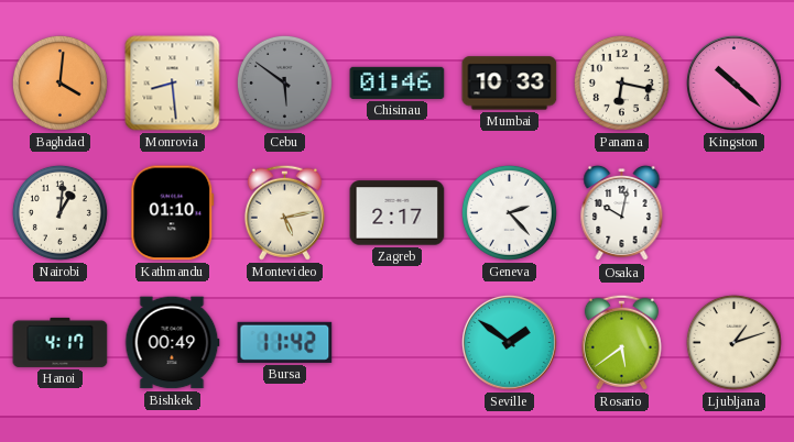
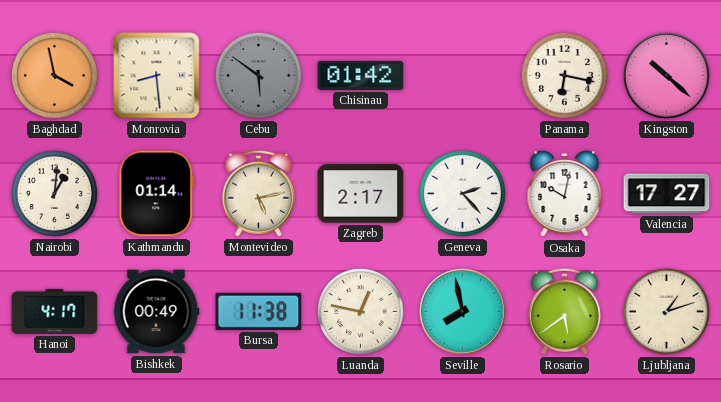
Baghdad: 4:01 -> 3:58
Chisinau: 01:46 -> 01:42
Mumbai: 10:33 -> none
Kathmandu: 01:10 -> 01:14
Valencia: none -> 17:27
Bursa: 11:42 -> 11:38
Luanda: none -> 12:47
Seville: 1:51 -> 7:58
